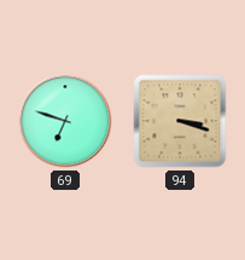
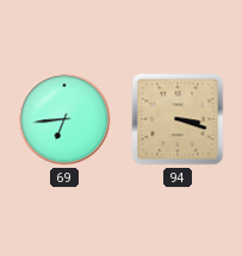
69: 6:48 -> 6:44
